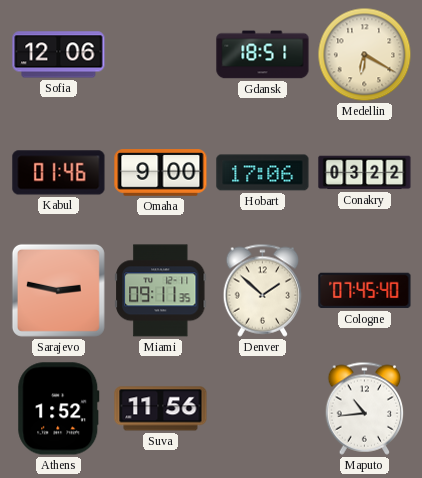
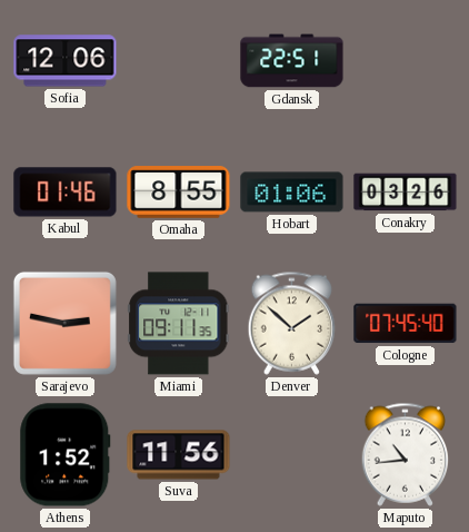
Gdansk: 18:51 -> 22:51
Medellin: 6:20 -> none
Omaha: 9:00 -> 8:55
Hobart: 17:06 -> 01:06
Conakry: 03:22 -> 03:26
